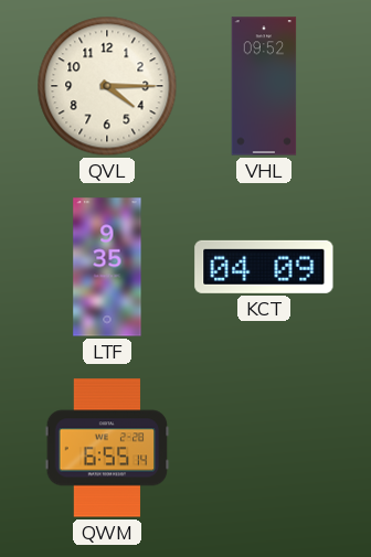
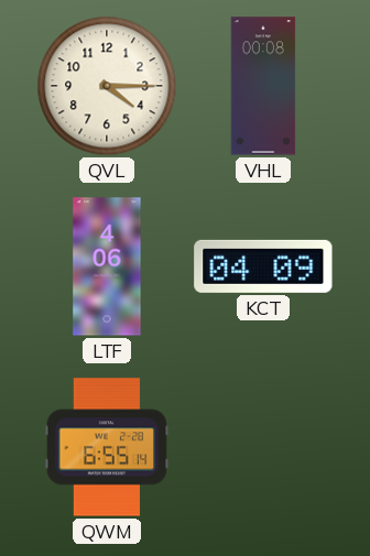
VHL: 09:52 -> 00:08
LTF: 9:35 -> 4:06
